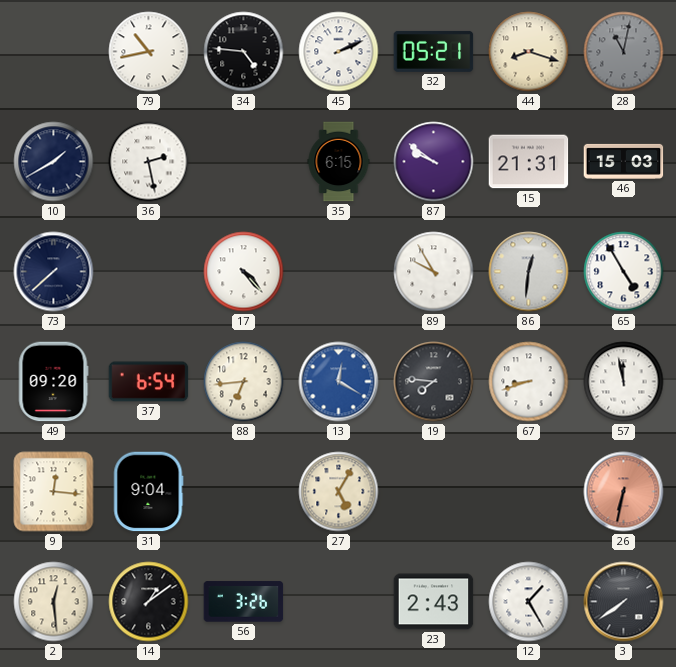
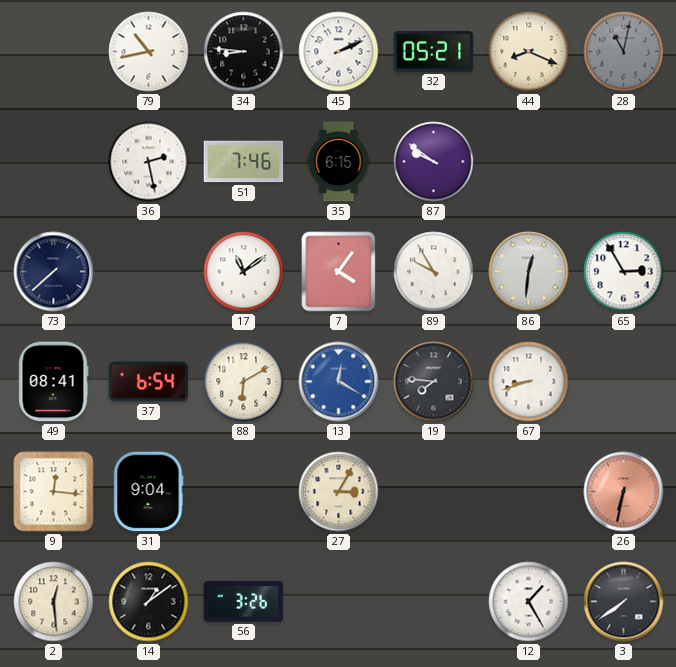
34: 4:46 -> 8:46
44: 8:18 -> 8:19
10: 1:40 -> none
51: none -> 7:46
15: 21:31 -> none
46: 15:03 -> none
17: 4:23 -> 11:09
7: none -> 4:06
65: 4:55 -> 2:55
49: 09:20 -> 08:41
88: 6:44 -> 6:10
57: 11:58 -> none
27: 5:05 -> 3:05
23: 2:43 -> none
